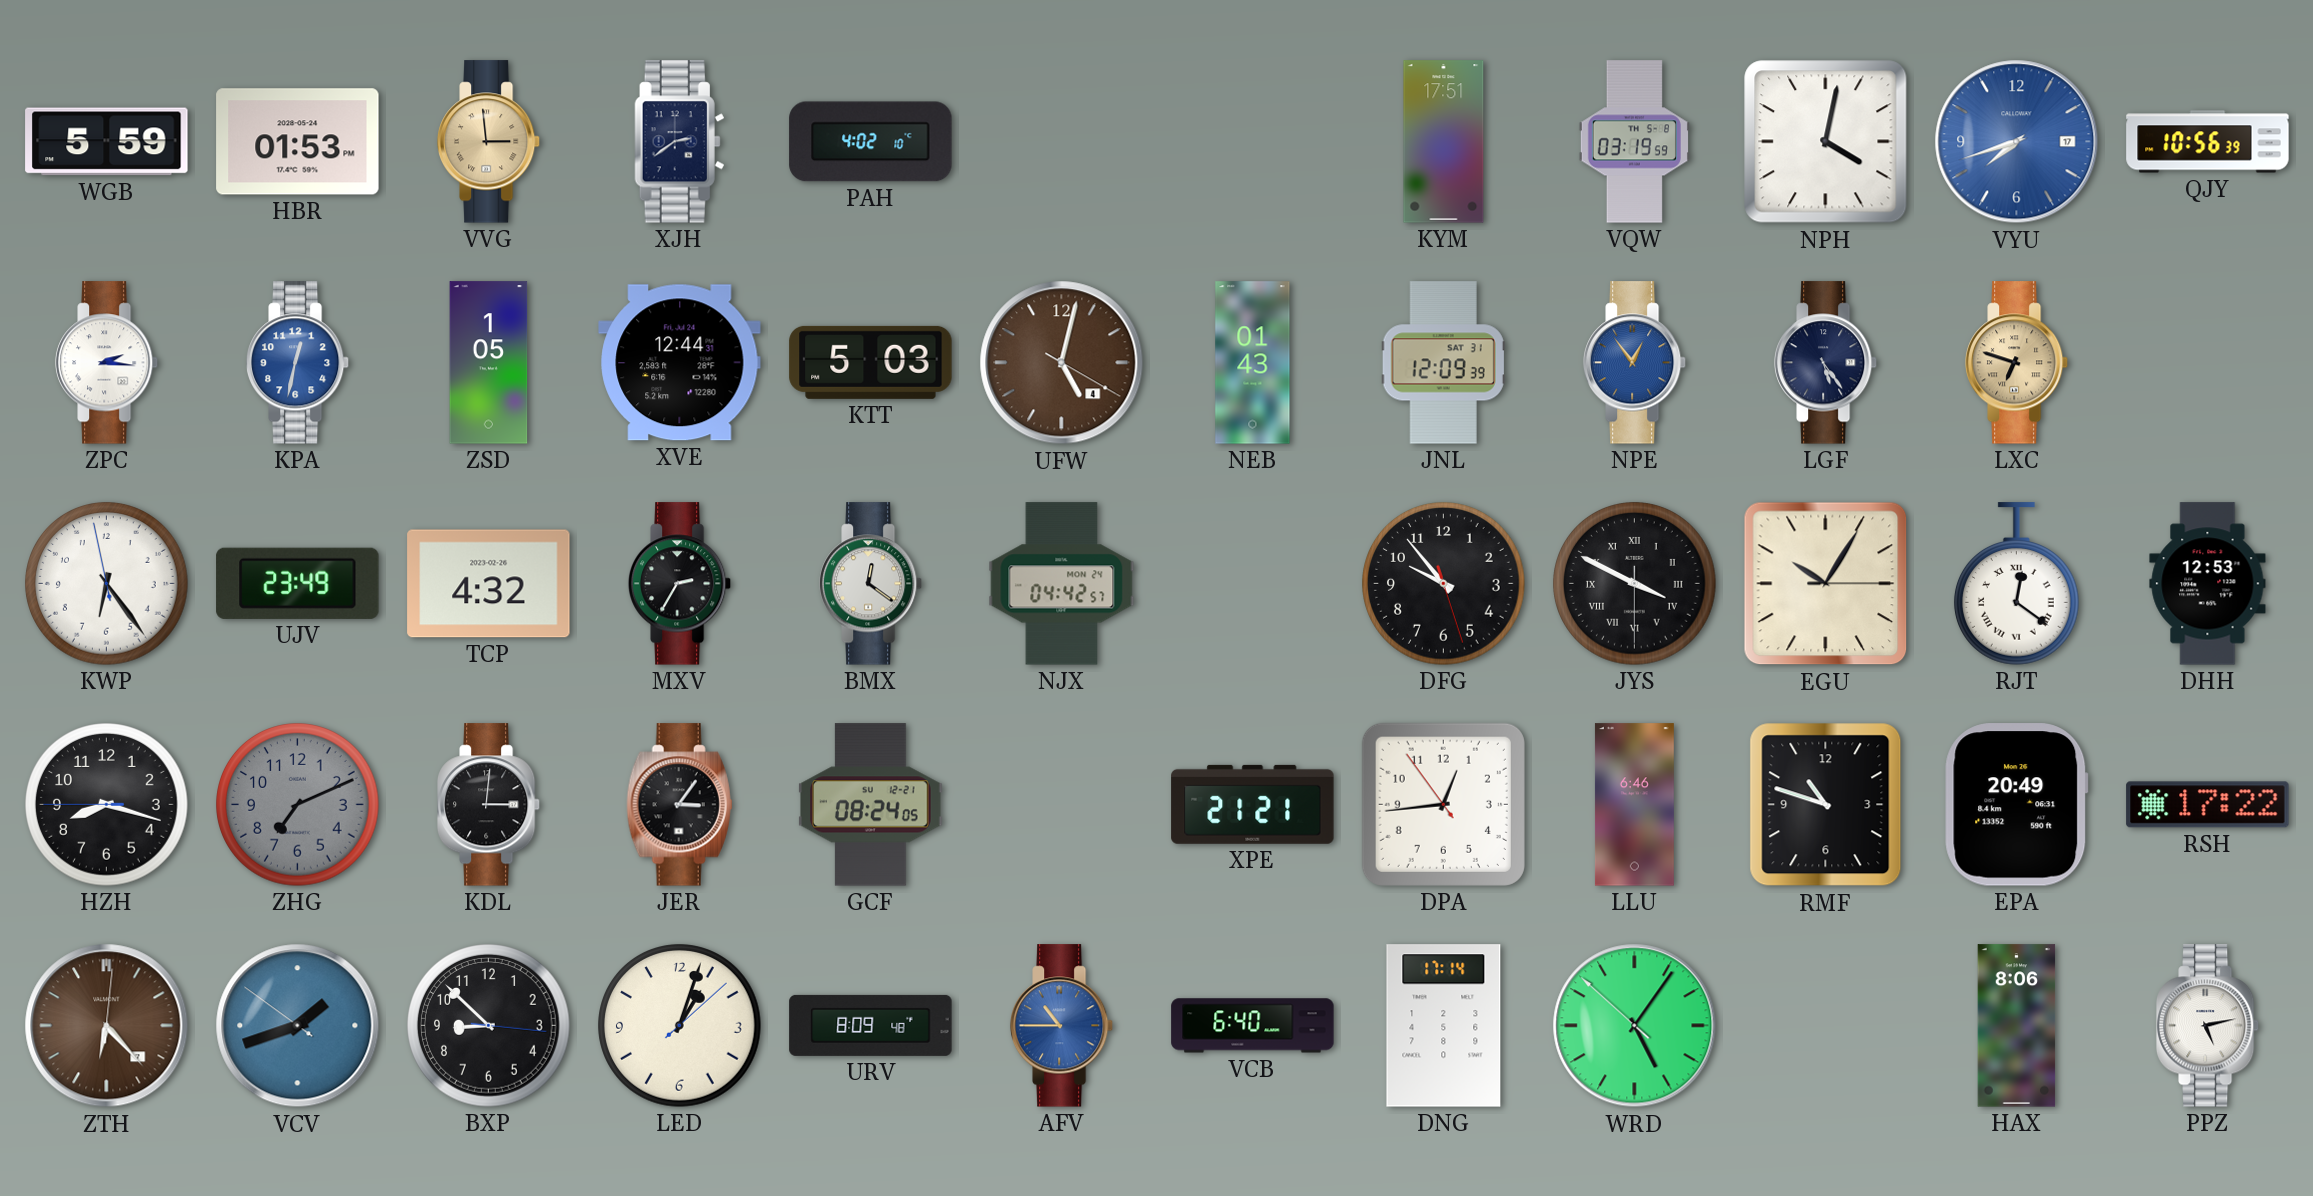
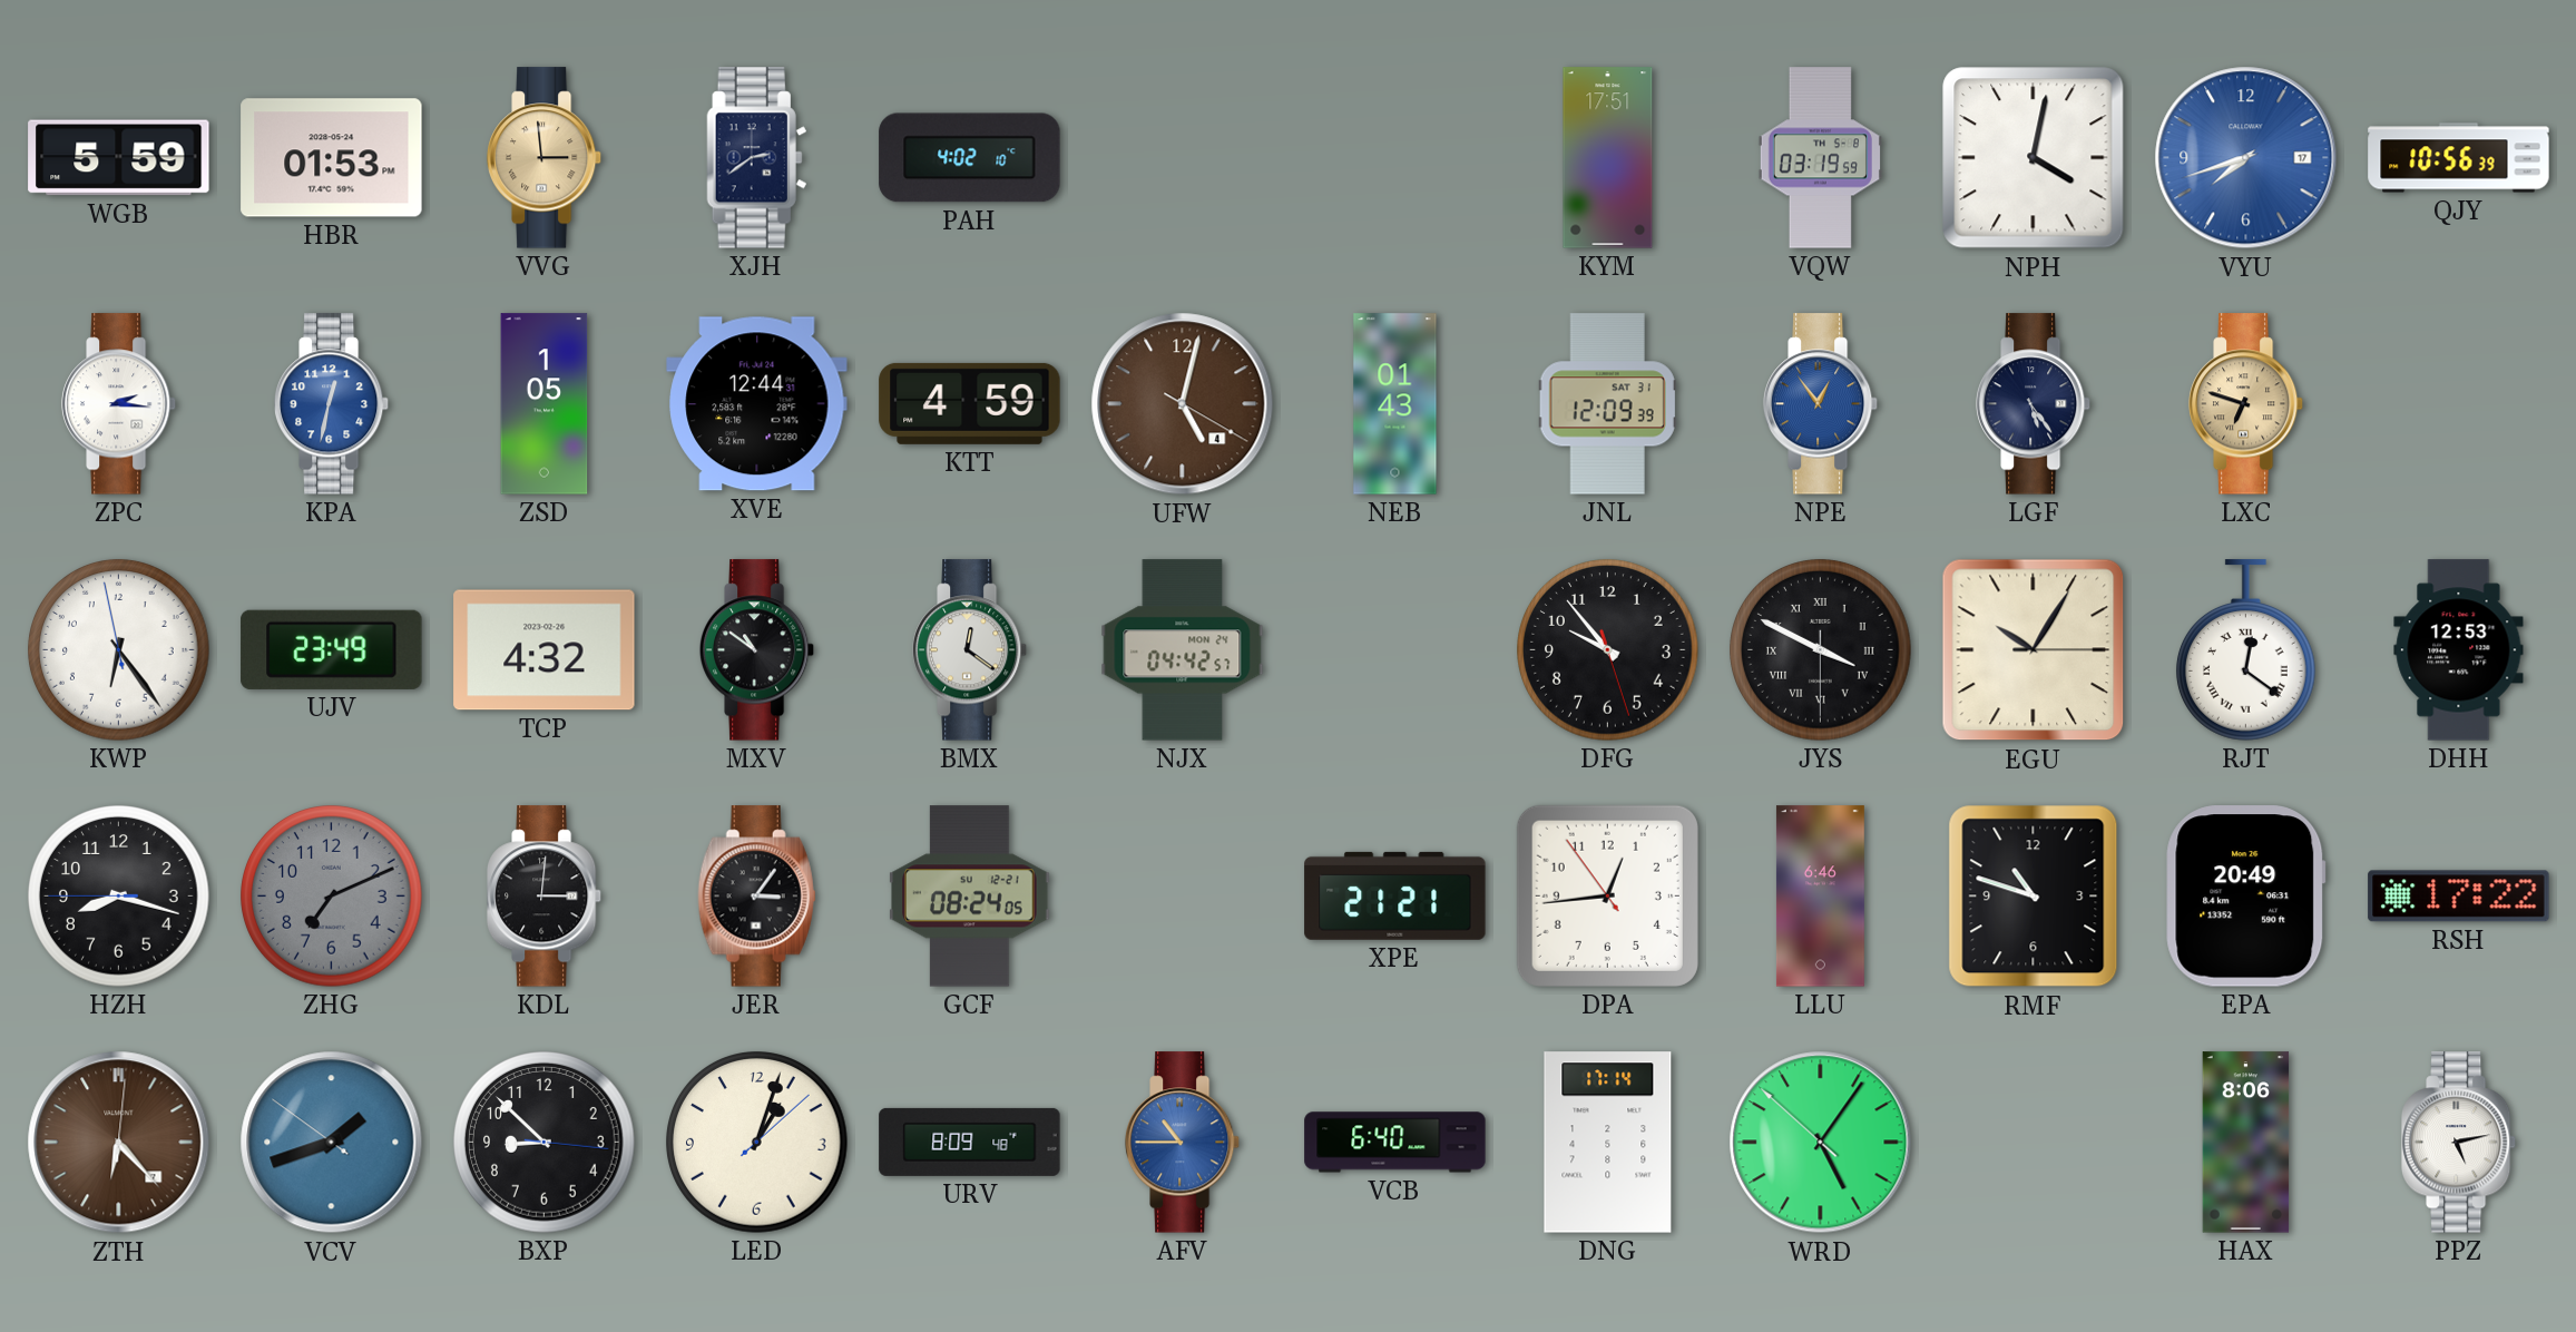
KTT: 5:03 -> 4:59
MXV: 2:35 -> 10:51
